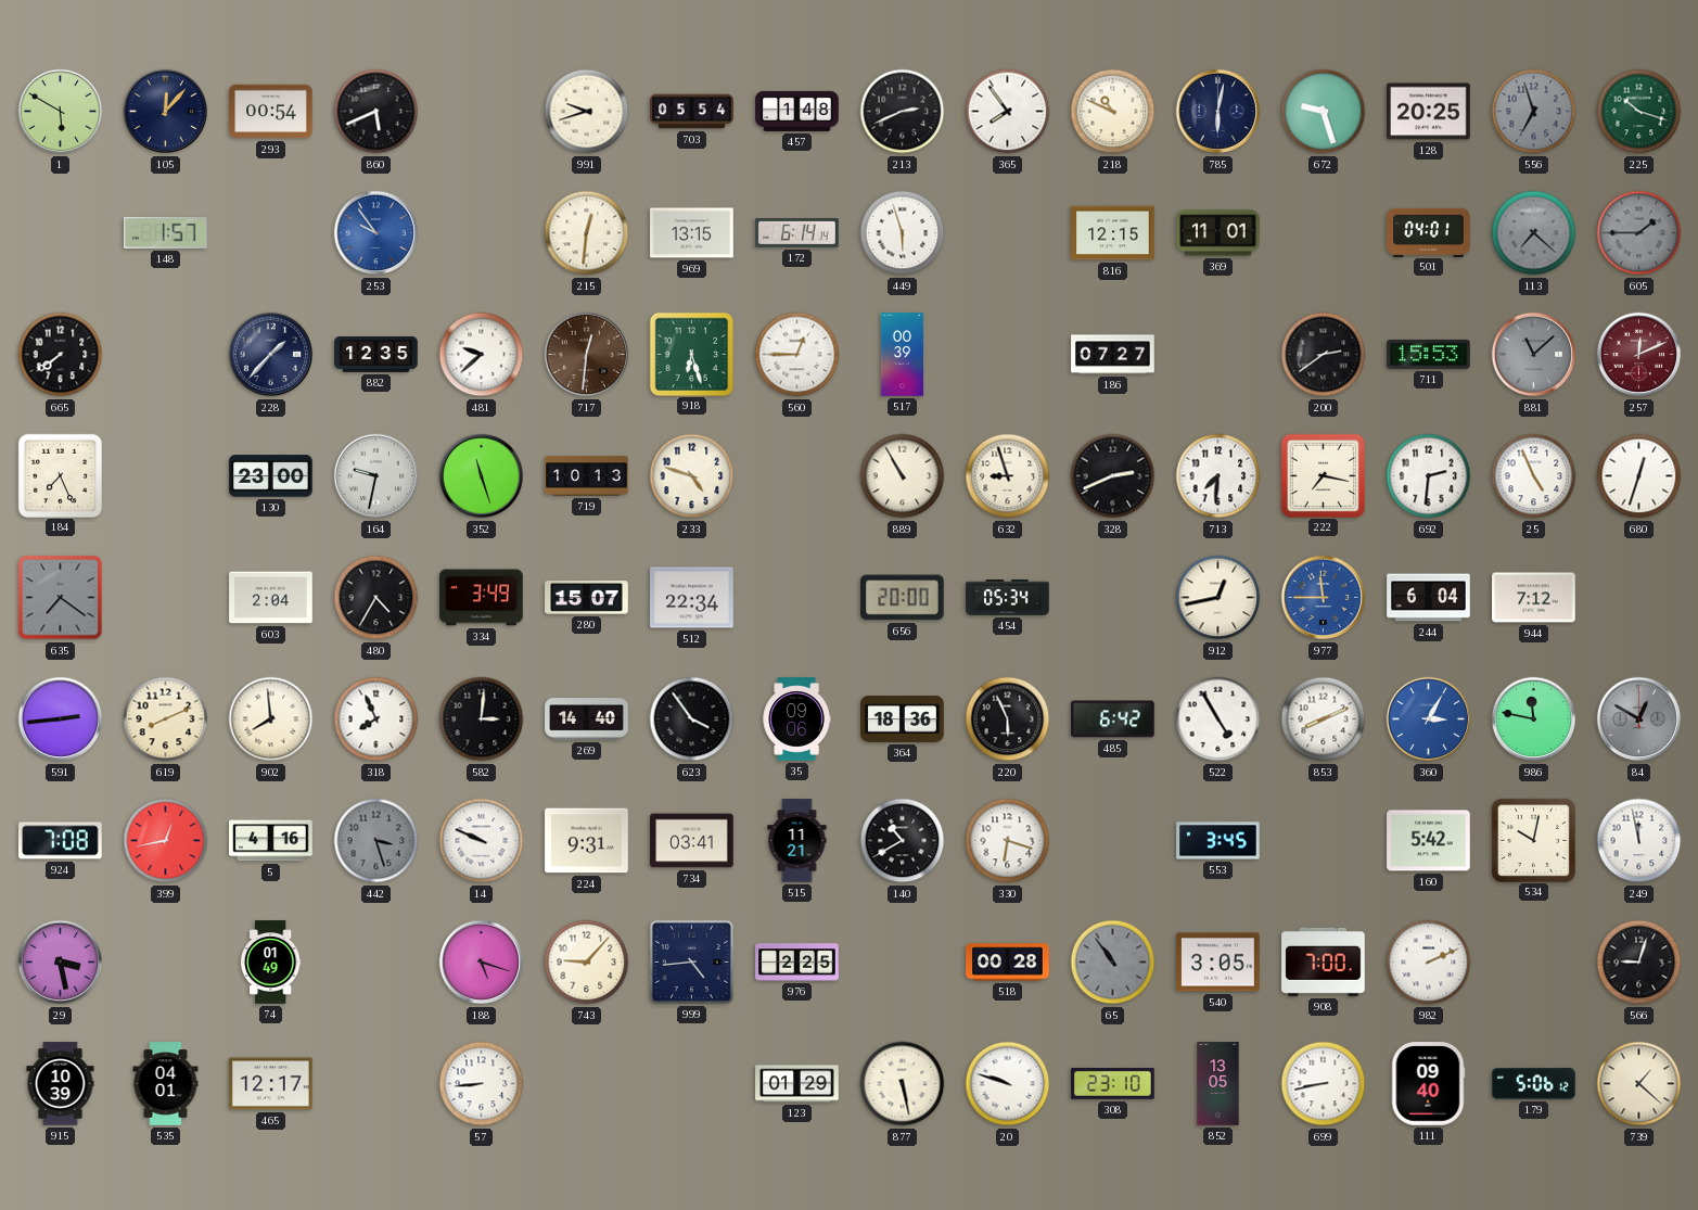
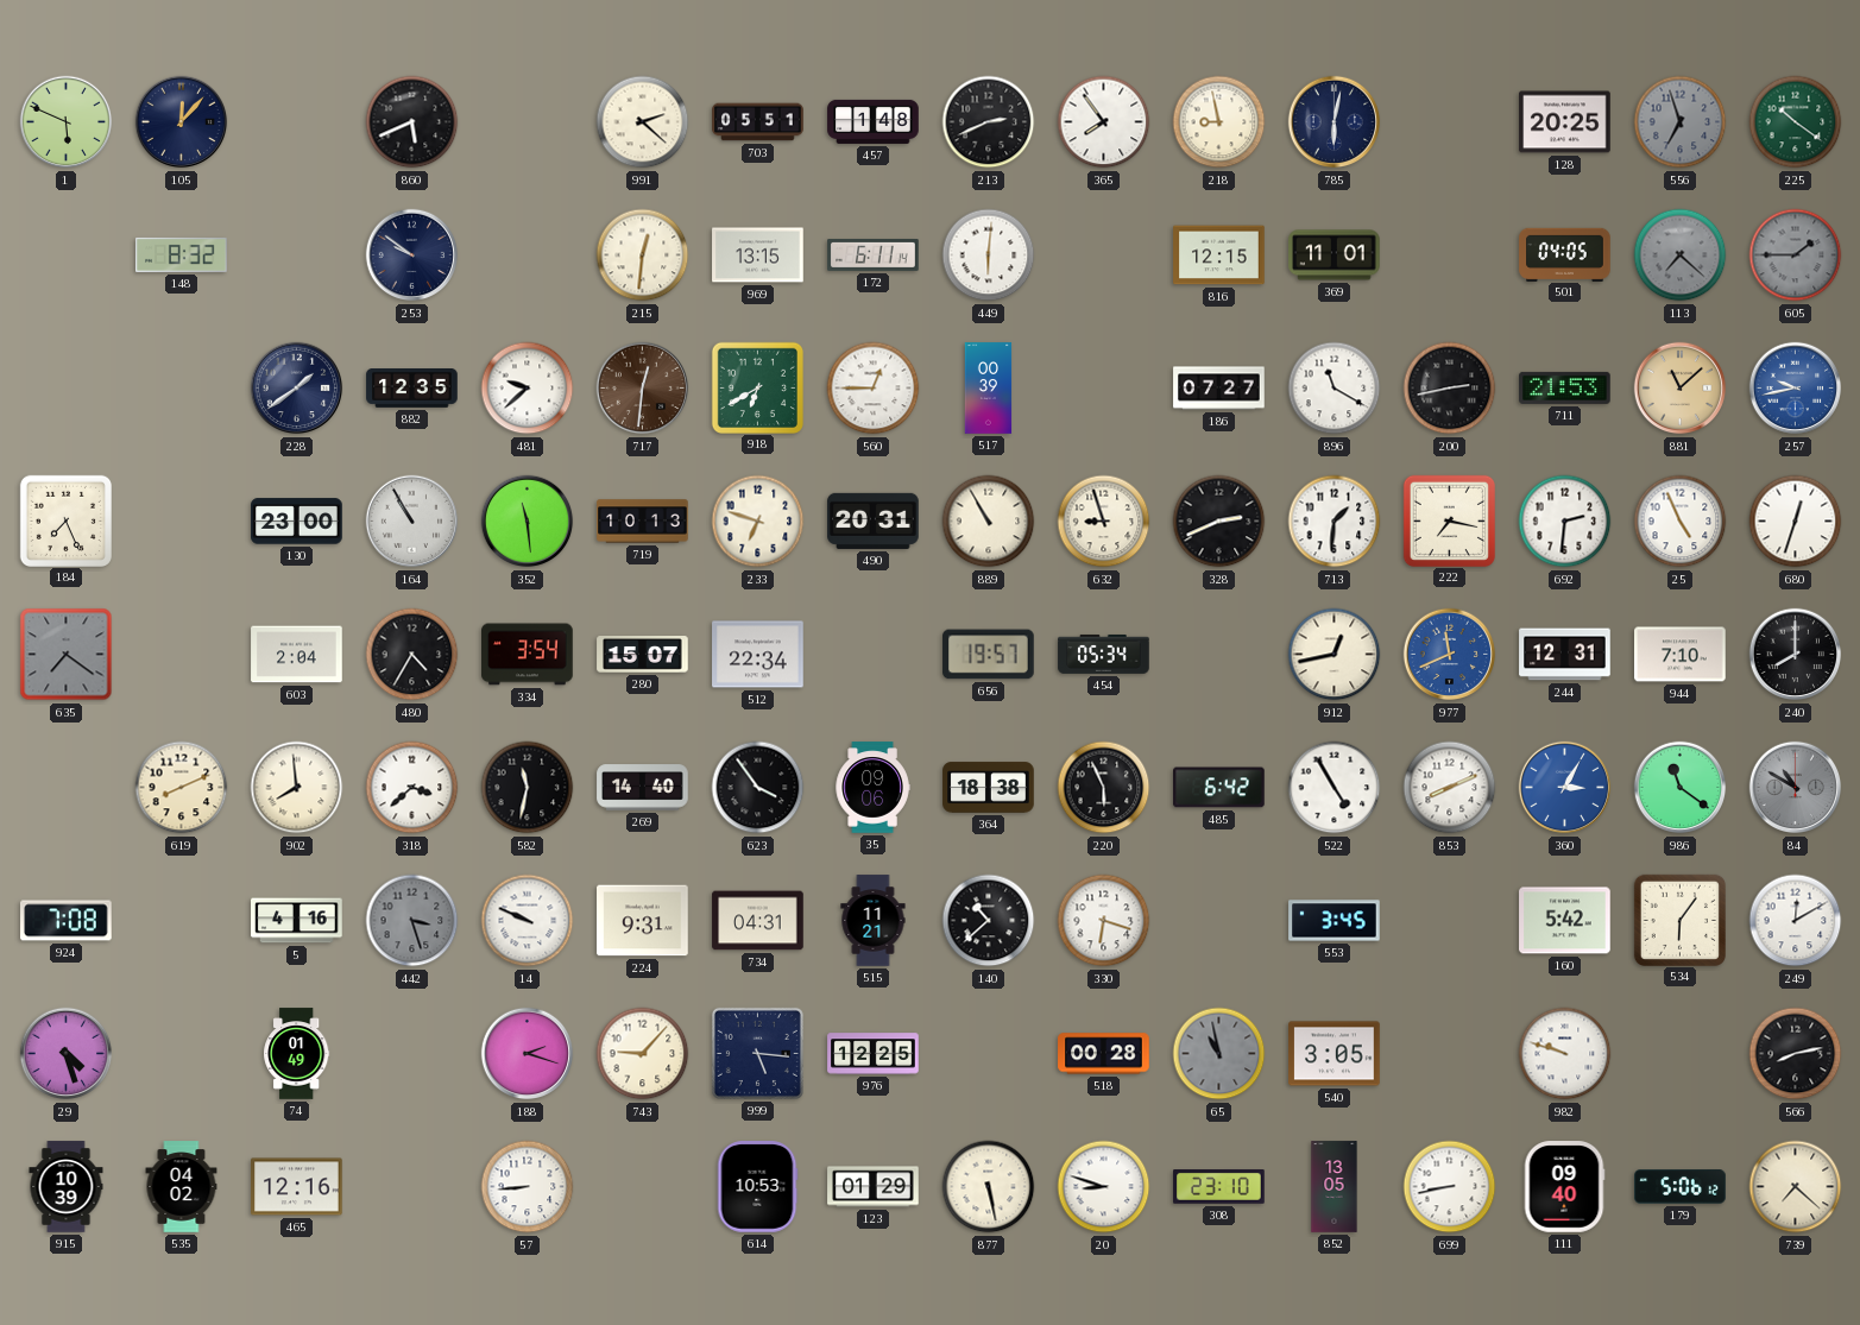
1: 5:50 -> 5:49
293: 00:54 -> none
991: 9:42 -> 2:22
703: 05:54 -> 05:51
218: 10:49 -> 8:58
672: 9:27 -> none
225: 10:18 -> 10:21
148: 1:57 -> 8:32
253: 9:54 -> 9:51
253 dial: blue -> navy
172: 6:14 -> 6:11
449: 5:57 -> 6:01
501: 04:01 -> 04:05
665: 7:39 -> none
228: 1:37 -> 1:39
918: 6:27 -> 6:40
896: none -> 11:20
200: 2:39 -> 2:43
711: 15:53 -> 21:53
881 dial: grey -> champagne
257: 12:11 -> 9:43
257 dial: burgundy -> blue
164: 9:32 -> 10:55
352: 11:27 -> 11:29
233: 4:48 -> 6:48
490: none -> 20:31
713: 7:31 -> 1:31
334: 3:49 -> 3:54
656: 20:00 -> 19:57
977: 11:45 -> 11:41
244: 6:04 -> 12:31
944: 7:12 -> 7:10
240: none -> 8:00
591: 2:44 -> none
318: 7:56 -> 3:38
582: 3:01 -> 11:32
364: 18:36 -> 18:38
986: 11:47 -> 11:21
84: 12:50 -> 10:50
399: 12:43 -> none
734: 03:41 -> 04:31
140: 10:40 -> 10:38
534: 10:02 -> 6:06
249: 11:58 -> 12:10
29: 3:28 -> 4:27
188: 5:18 -> 2:18
999: 4:44 -> 5:16
976: 2:25 -> 12:25
65: 10:54 -> 10:58
908: 7:00 -> none
982: 2:11 -> 9:48
566: 9:03 -> 8:13
535: 04:01 -> 04:02
465: 12:17 -> 12:16
614: none -> 10:53
20: 9:48 -> 8:48
739: 1:22 -> 7:22
